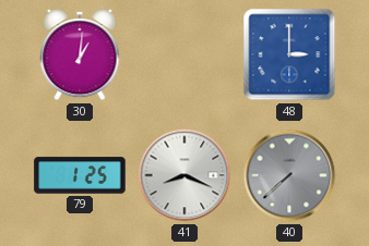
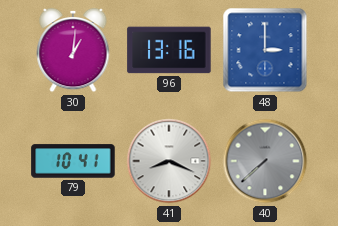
96: none -> 13:16
79: 1:25 -> 10:41
